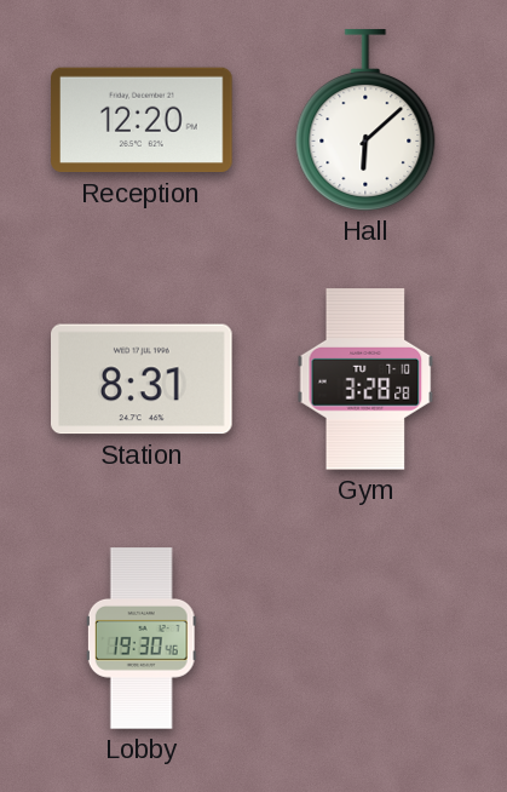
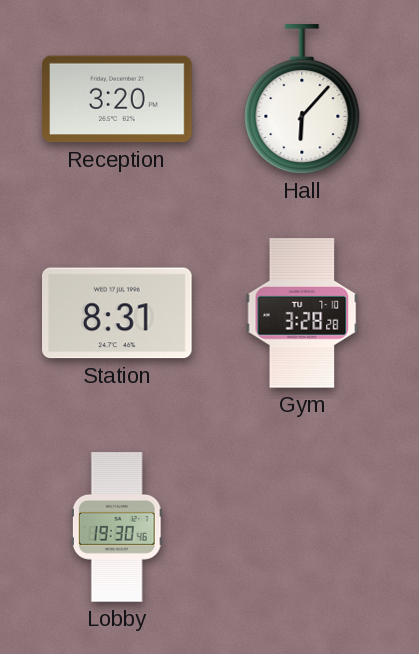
Reception: 12:20 -> 3:20
Hall: 6:08 -> 6:07
